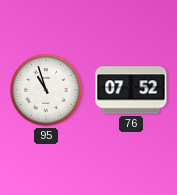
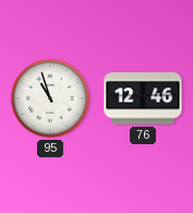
76: 07:52 -> 12:46
